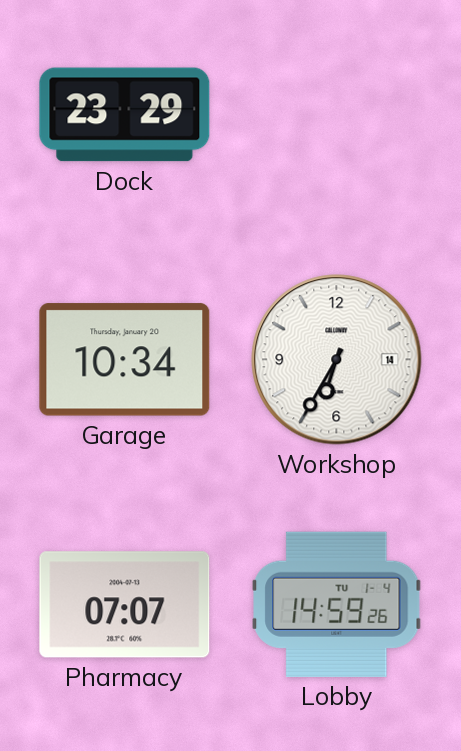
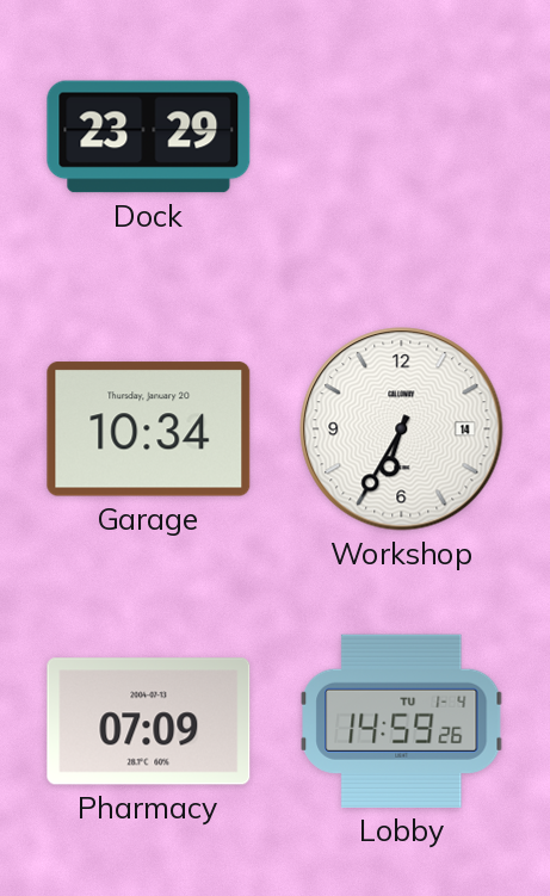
Pharmacy: 07:07 -> 07:09
